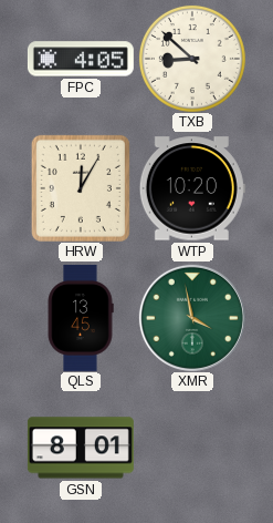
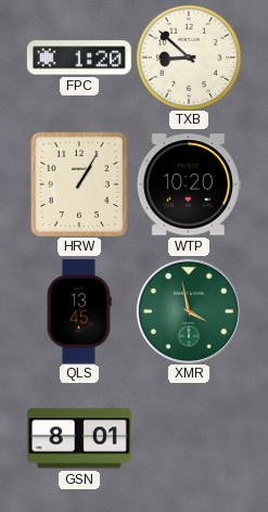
FPC: 4:05 -> 1:20
HRW: 12:05 -> 1:05
